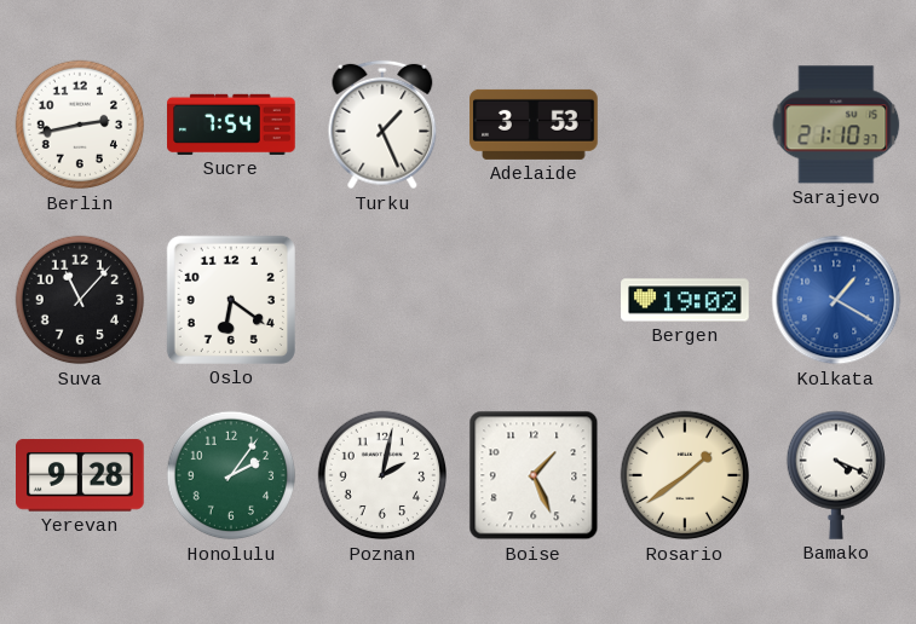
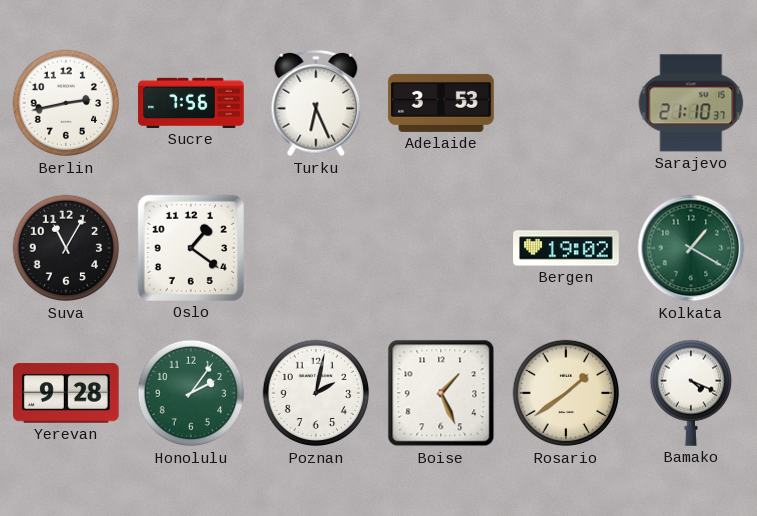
Sucre: 7:54 -> 7:56
Turku: 1:26 -> 6:26
Suva: 11:07 -> 11:05
Oslo: 6:21 -> 1:21
Kolkata dial: blue -> green
